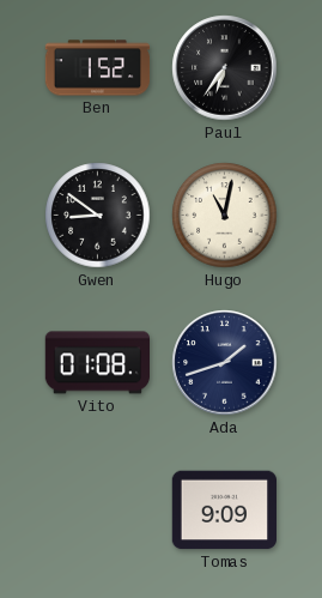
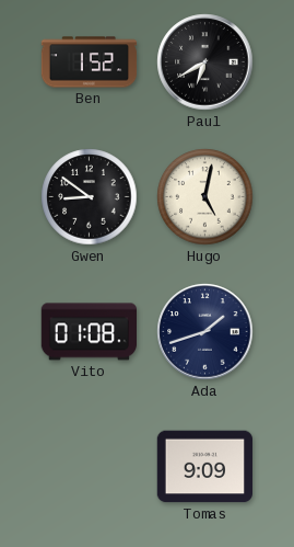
Paul: 6:36 -> 6:40
Hugo: 11:02 -> 5:02
